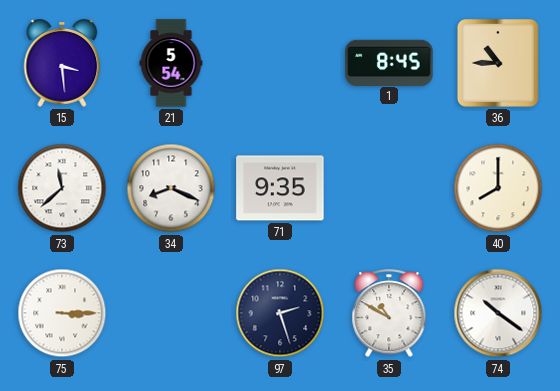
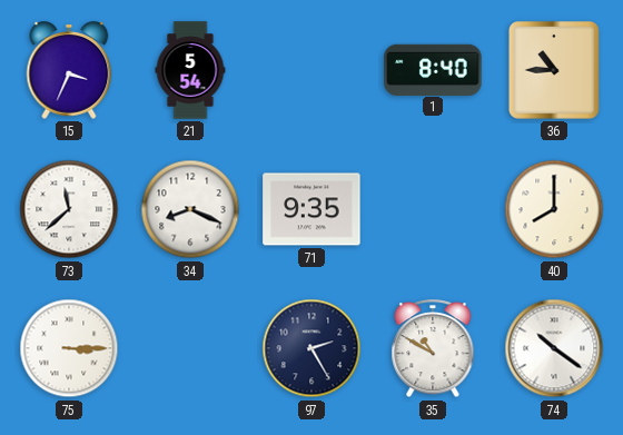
15: 3:29 -> 3:34
1: 8:45 -> 8:40
97: 2:27 -> 2:25
